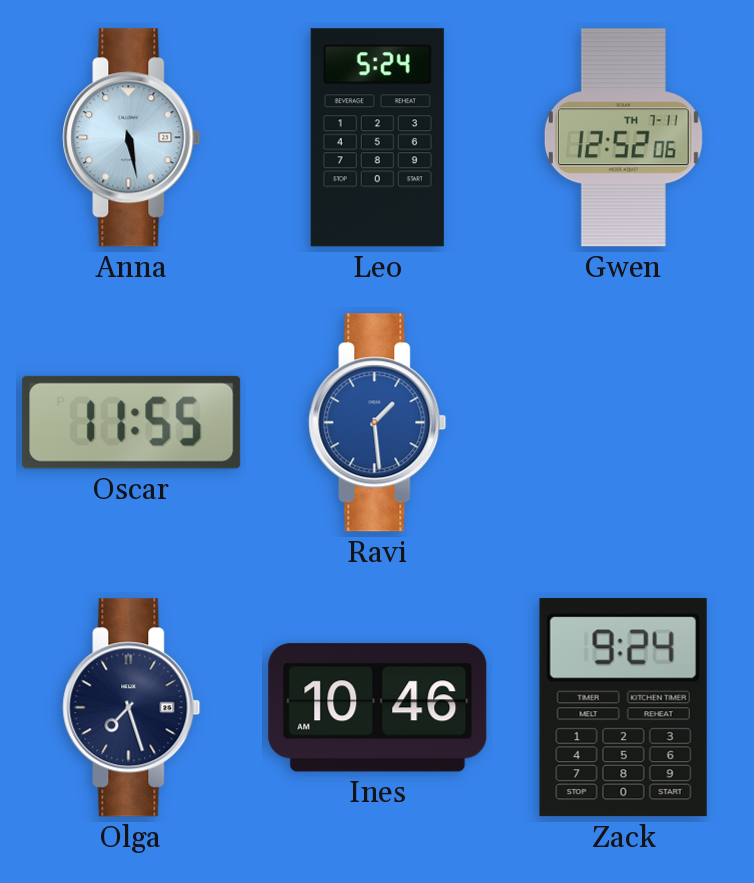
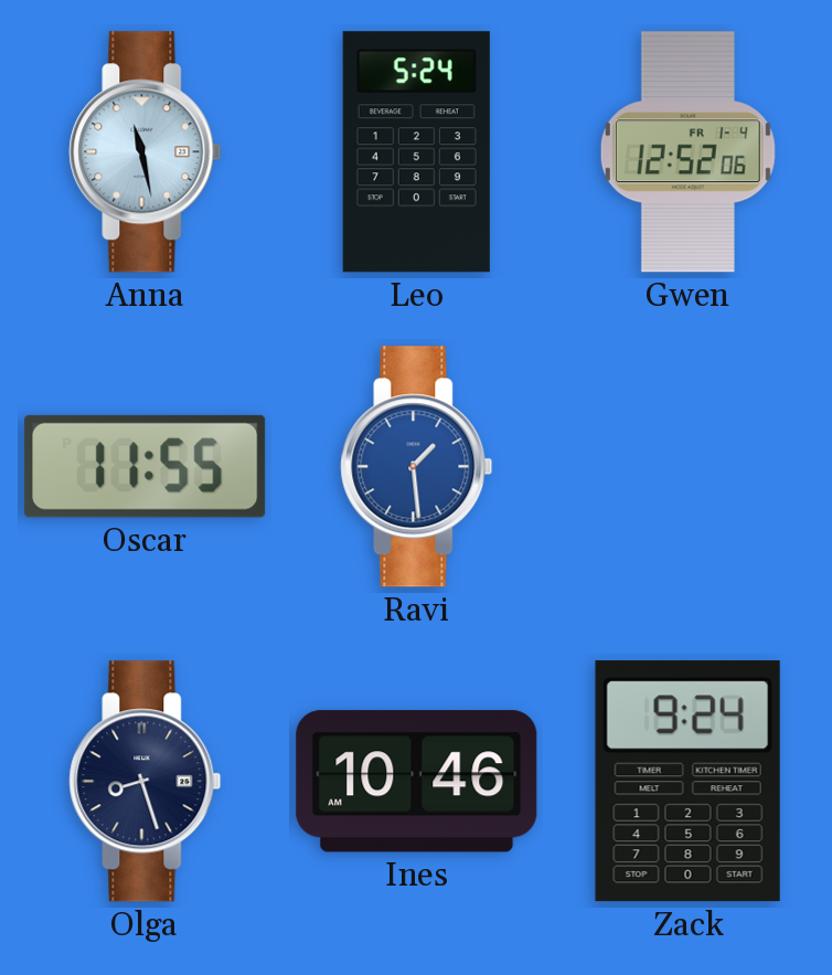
Anna: 5:28 -> 11:28
Gwen date: TH 7-11 -> FR 1-4
Olga: 7:27 -> 8:27
